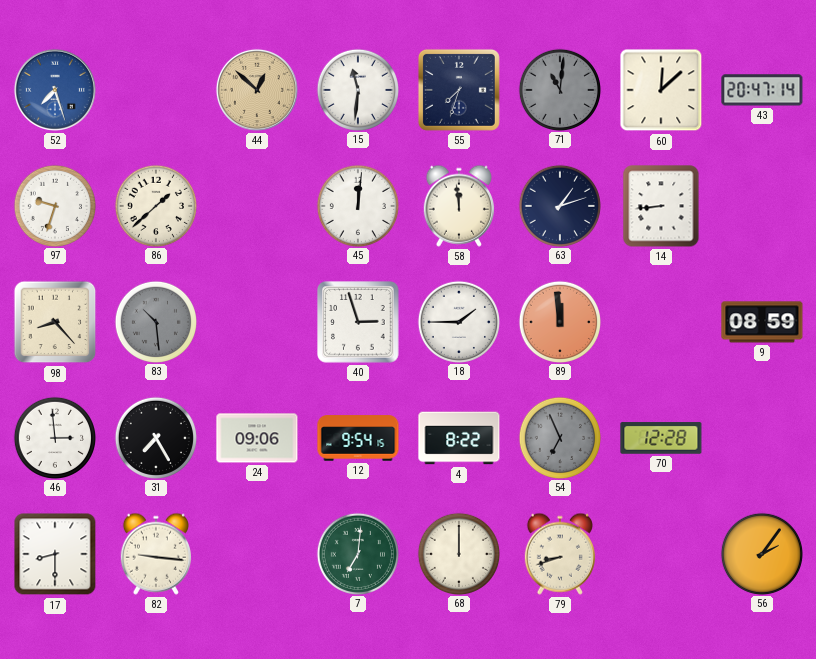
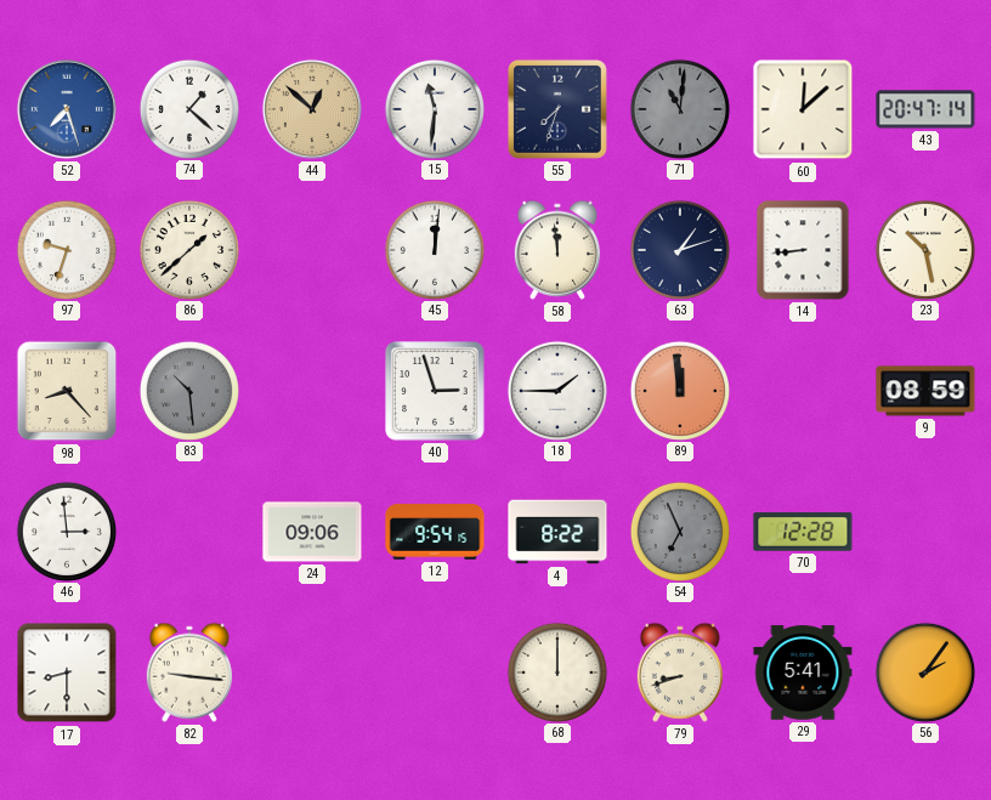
74: none -> 1:22
23: none -> 10:28
31: 7:25 -> none
7: 7:01 -> none
29: none -> 5:41
